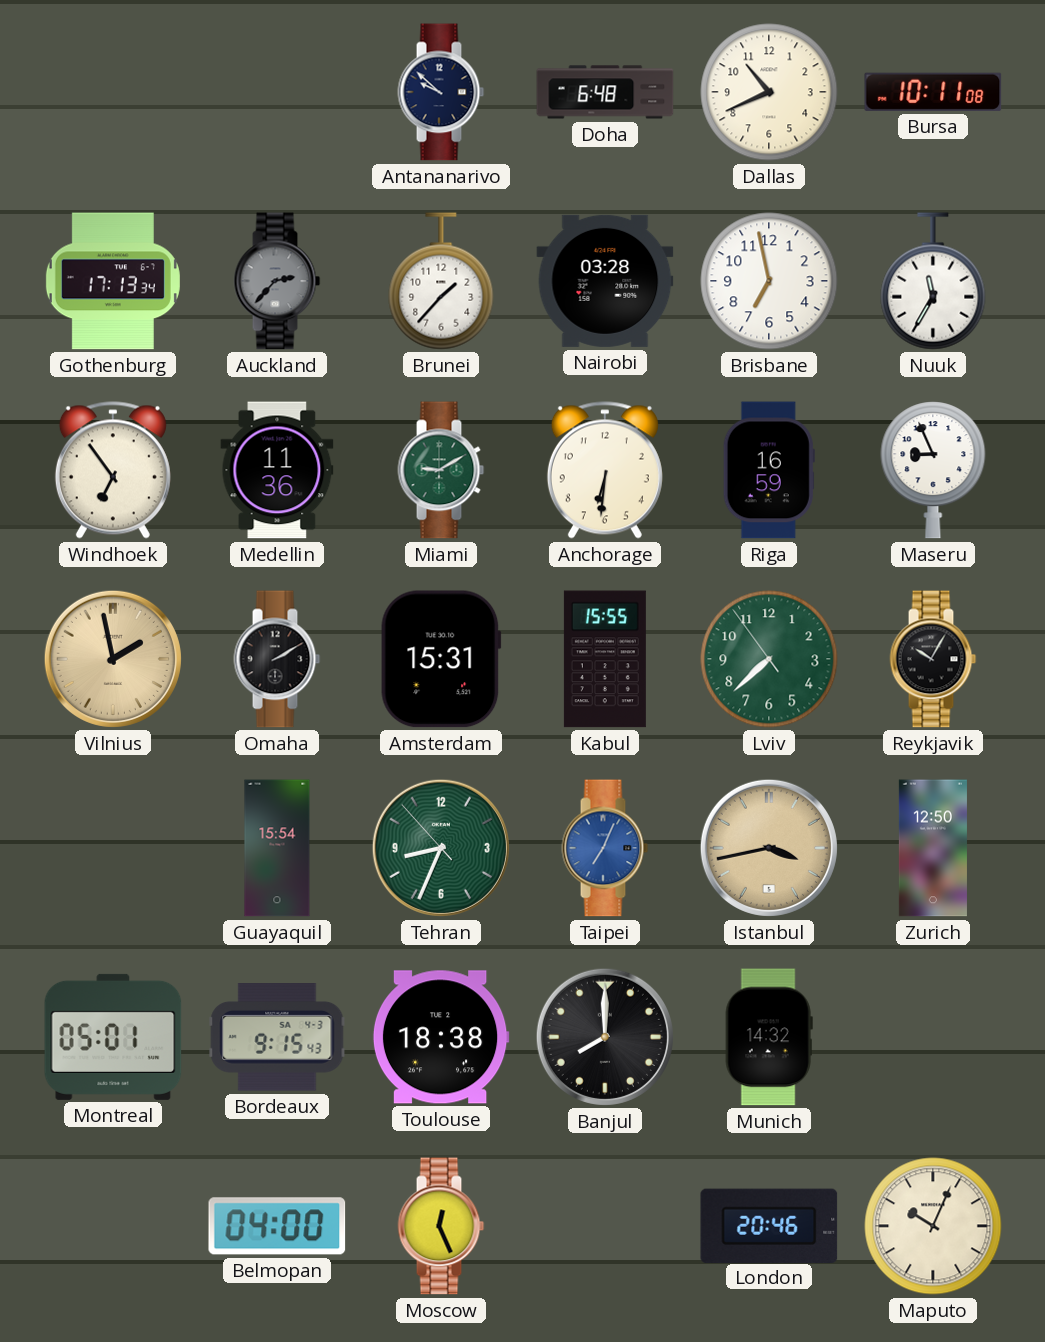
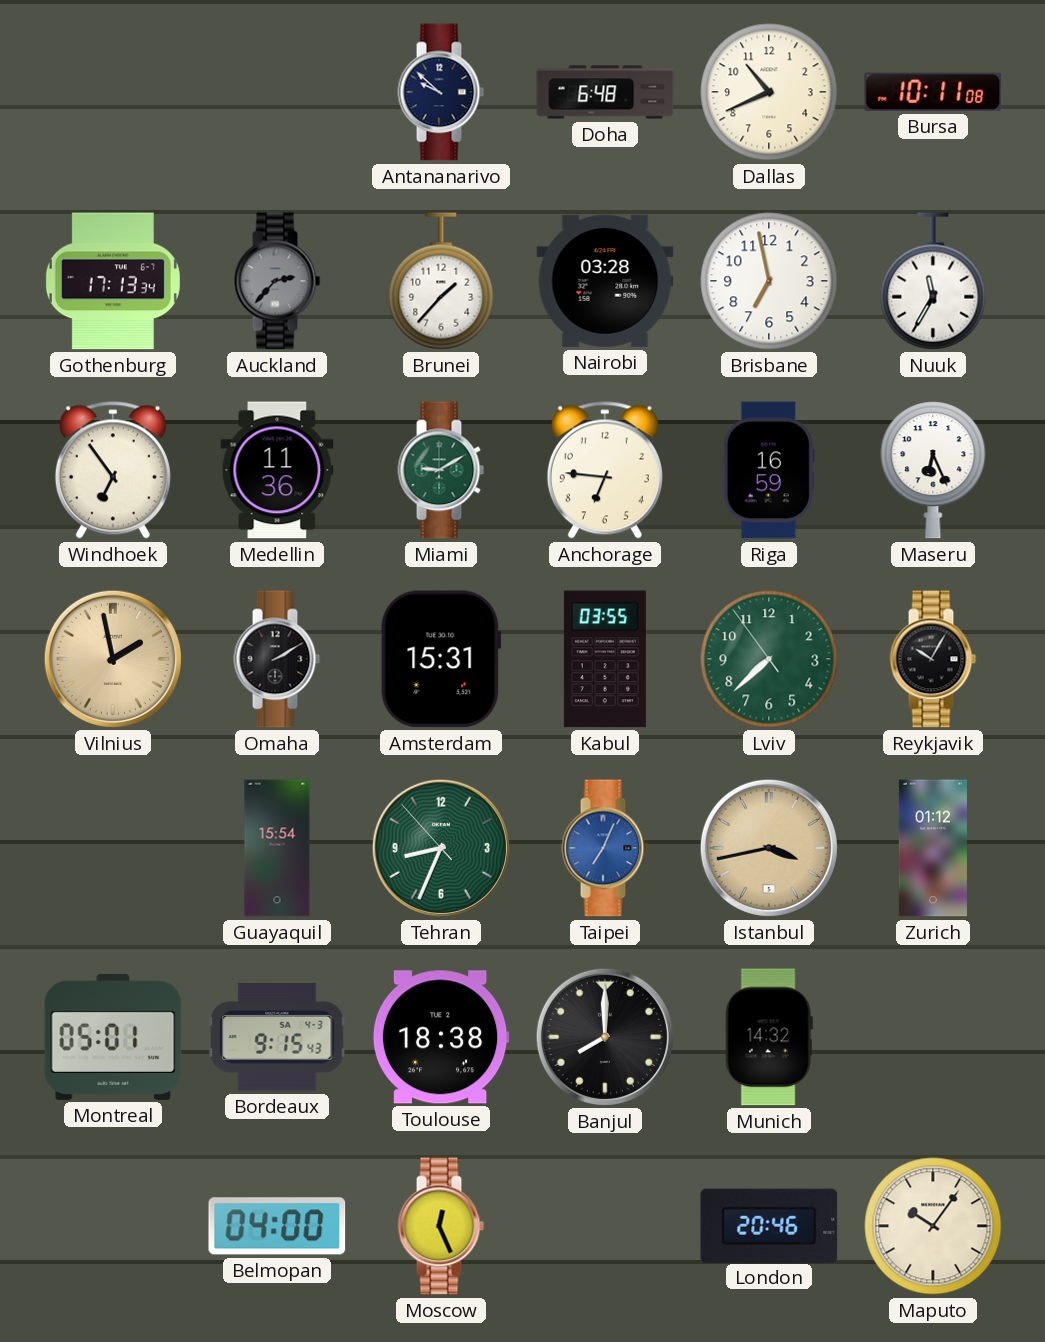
Anchorage: 6:31 -> 6:46
Maseru: 8:56 -> 6:26
Kabul: 15:55 -> 03:55
Zurich: 12:50 -> 01:12
Maputo: 10:04 -> 10:06
